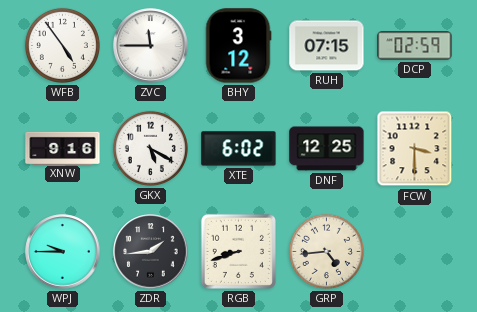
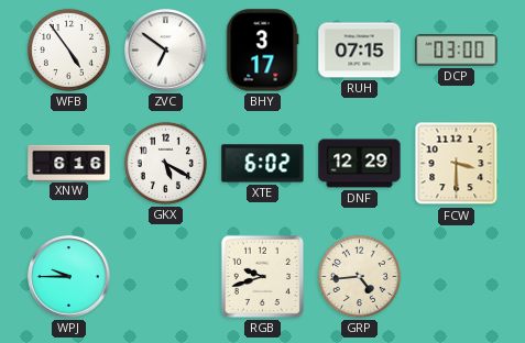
ZVC: 11:45 -> 6:51
BHY: 3:12 -> 3:17
DCP: 02:59 -> 03:00
XNW: 9:16 -> 6:16
DNF: 12:25 -> 12:29
ZDR: 1:44 -> none
RGB: 8:42 -> 9:42
